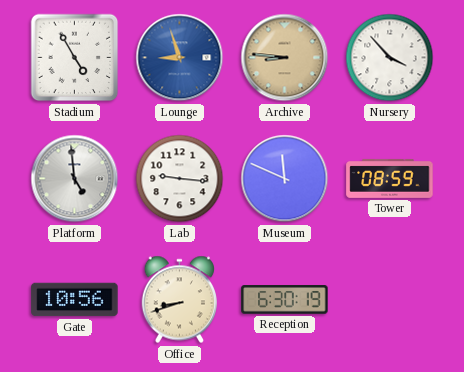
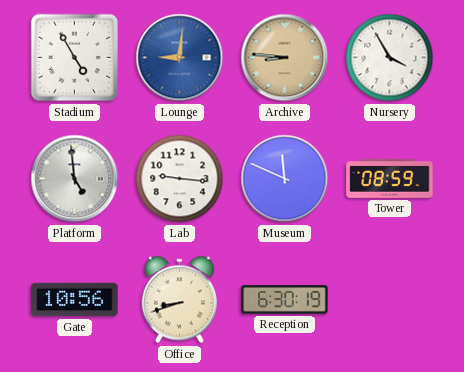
Lounge: 8:57 -> 9:01
Nursery: 3:53 -> 3:55
